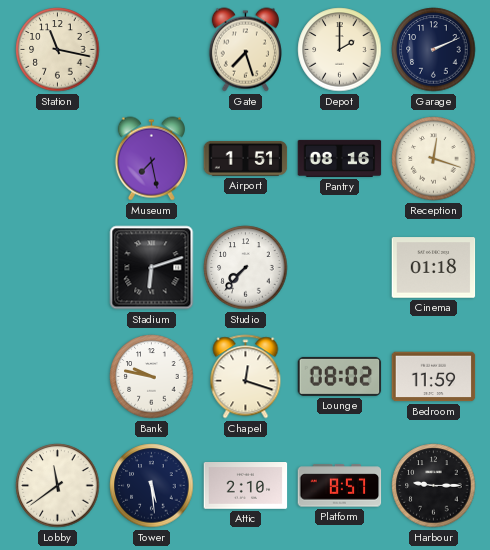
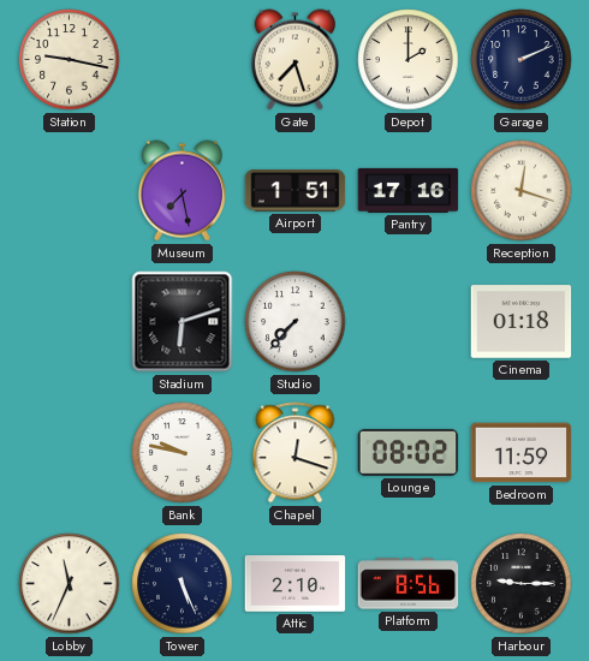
Station: 11:17 -> 9:17
Pantry: 08:16 -> 17:16
Lobby: 11:39 -> 11:34
Tower: 5:29 -> 5:26
Platform: 8:57 -> 8:56
